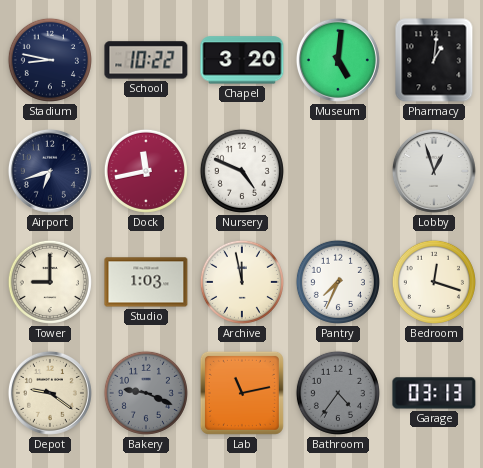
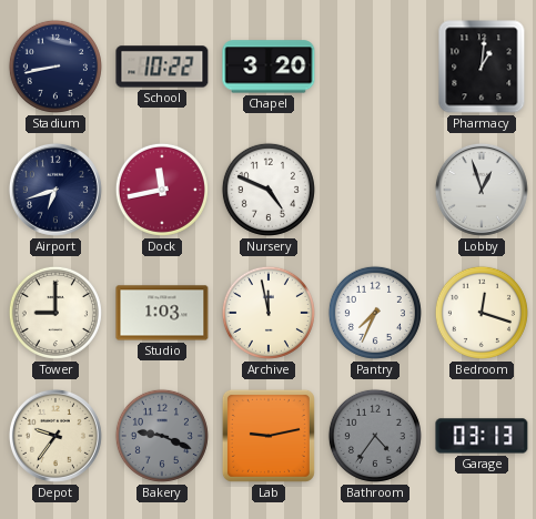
Stadium: 8:47 -> 8:43
Museum: 5:01 -> none
Depot: 9:21 -> 9:36
Lab: 11:13 -> 9:13
